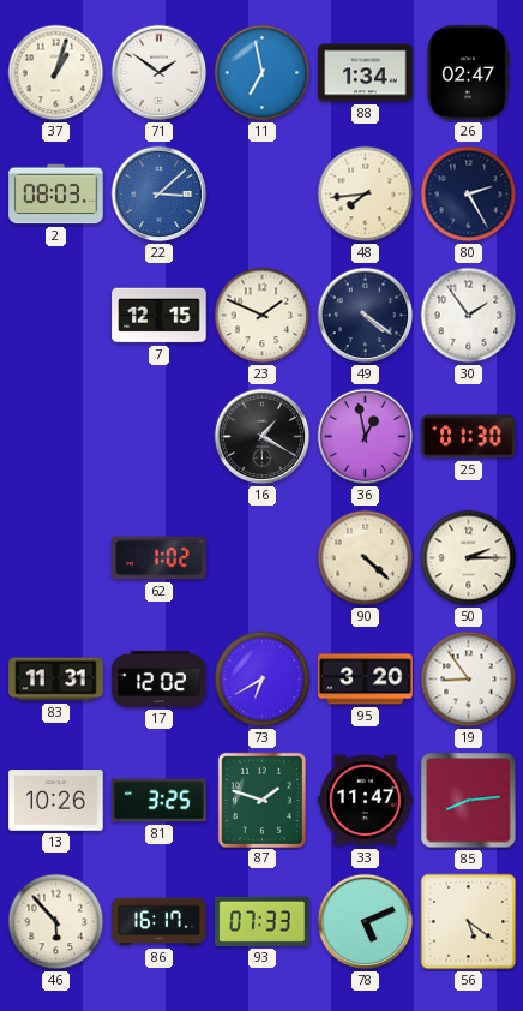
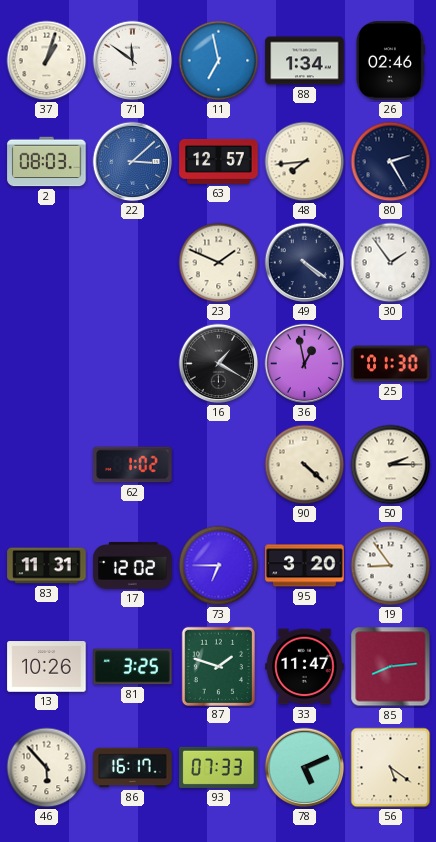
71: 1:51 -> 11:51
26: 02:47 -> 02:46
63: none -> 12:57
7: 12:15 -> none
73: 6:40 -> 6:45
